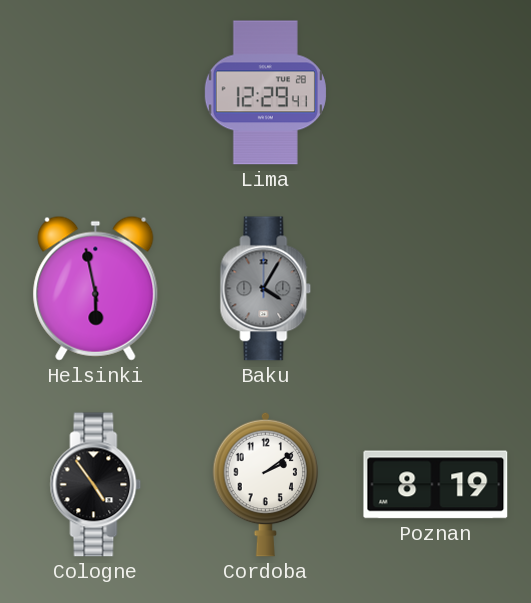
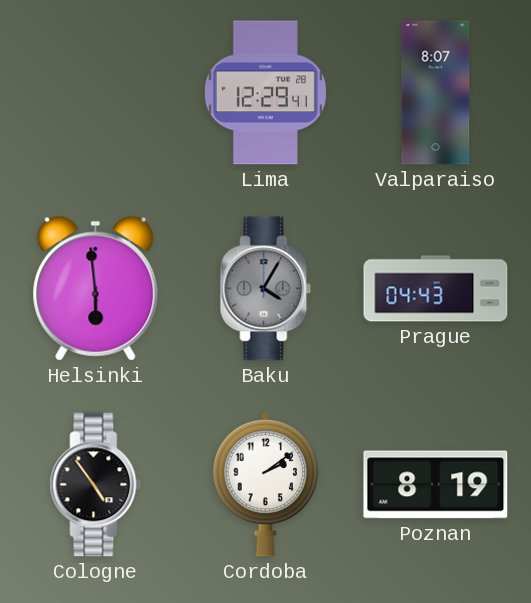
Valparaiso: none -> 8:07
Helsinki: 5:58 -> 5:59
Prague: none -> 04:43
